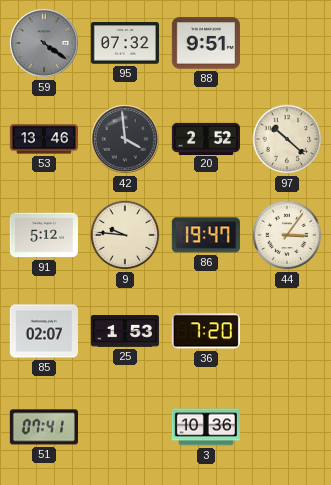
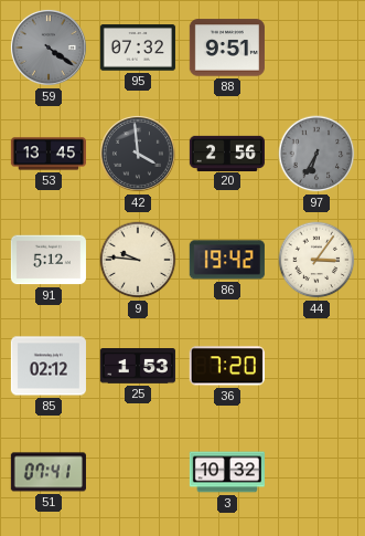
53: 13:46 -> 13:45
20: 2:52 -> 2:56
97: 10:22 -> 6:35
97 dial: cream -> grey
86: 19:47 -> 19:42
85: 02:07 -> 02:12
3: 10:36 -> 10:32
